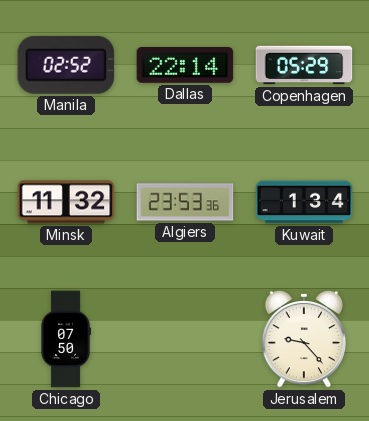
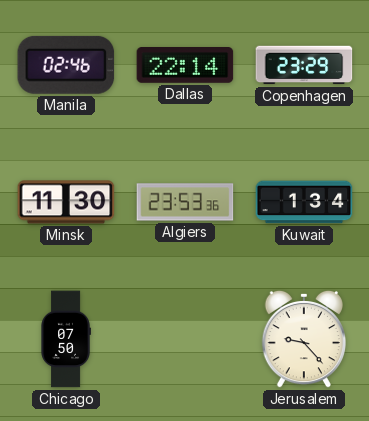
Manila: 02:52 -> 02:46
Copenhagen: 05:29 -> 23:29
Minsk: 11:32 -> 11:30
